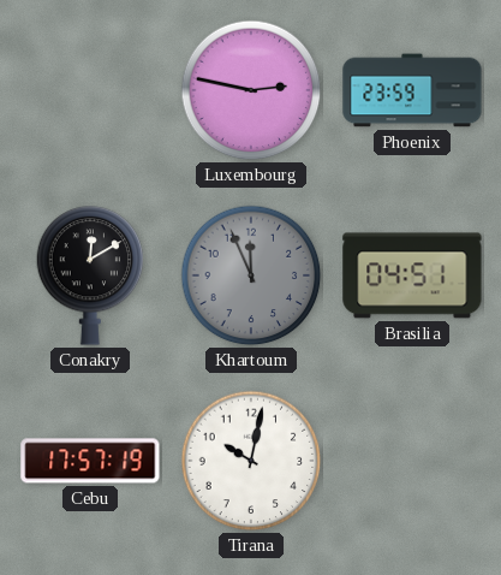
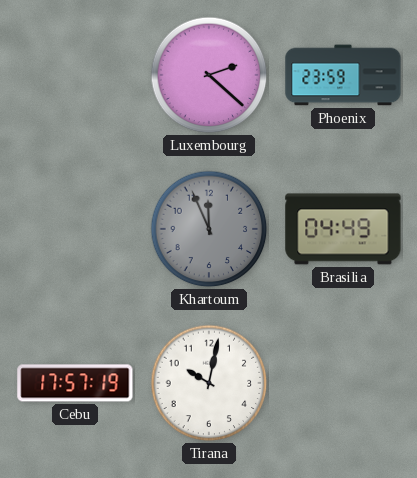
Luxembourg: 2:47 -> 2:22
Conakry: 12:10 -> none
Brasilia: 04:51 -> 04:49
